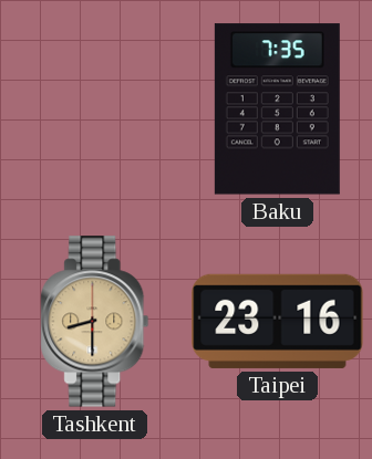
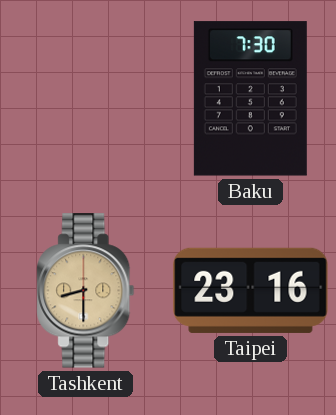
Baku: 7:35 -> 7:30
